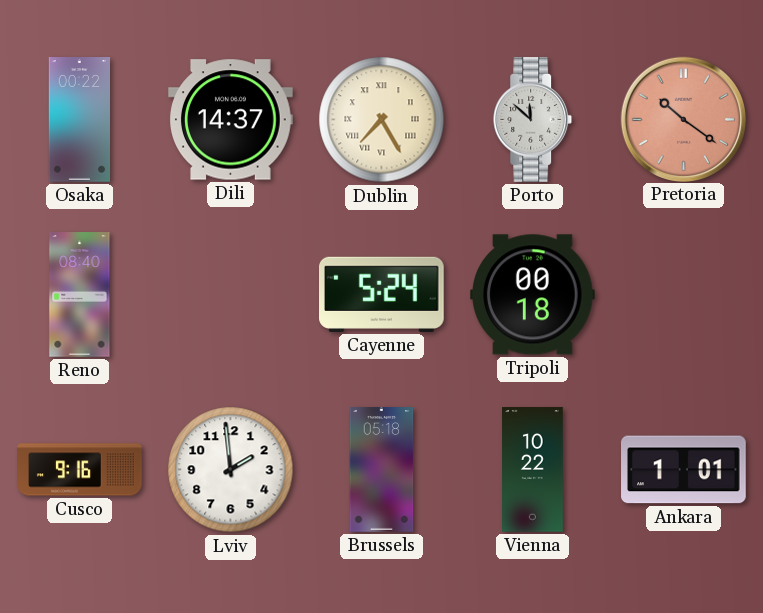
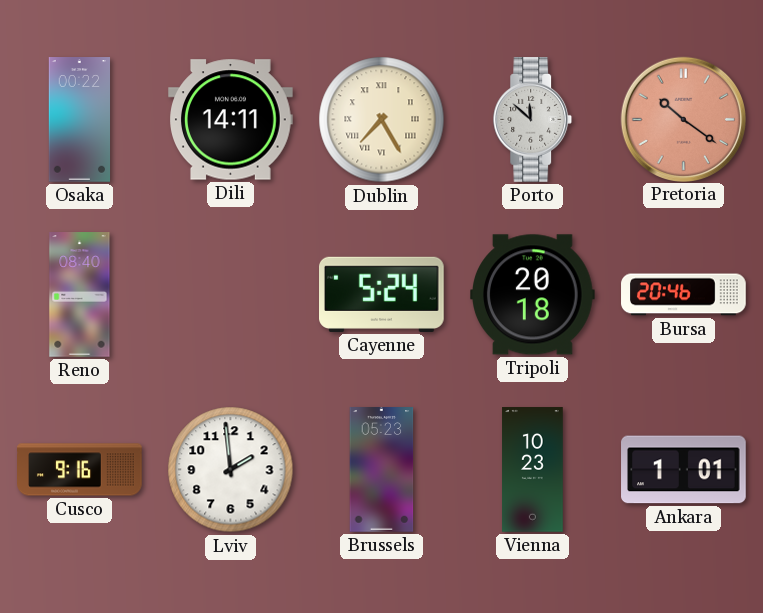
Dili: 14:37 -> 14:11
Tripoli: 00:18 -> 20:18
Bursa: none -> 20:46
Brussels: 05:18 -> 05:23
Vienna: 10:22 -> 10:23
